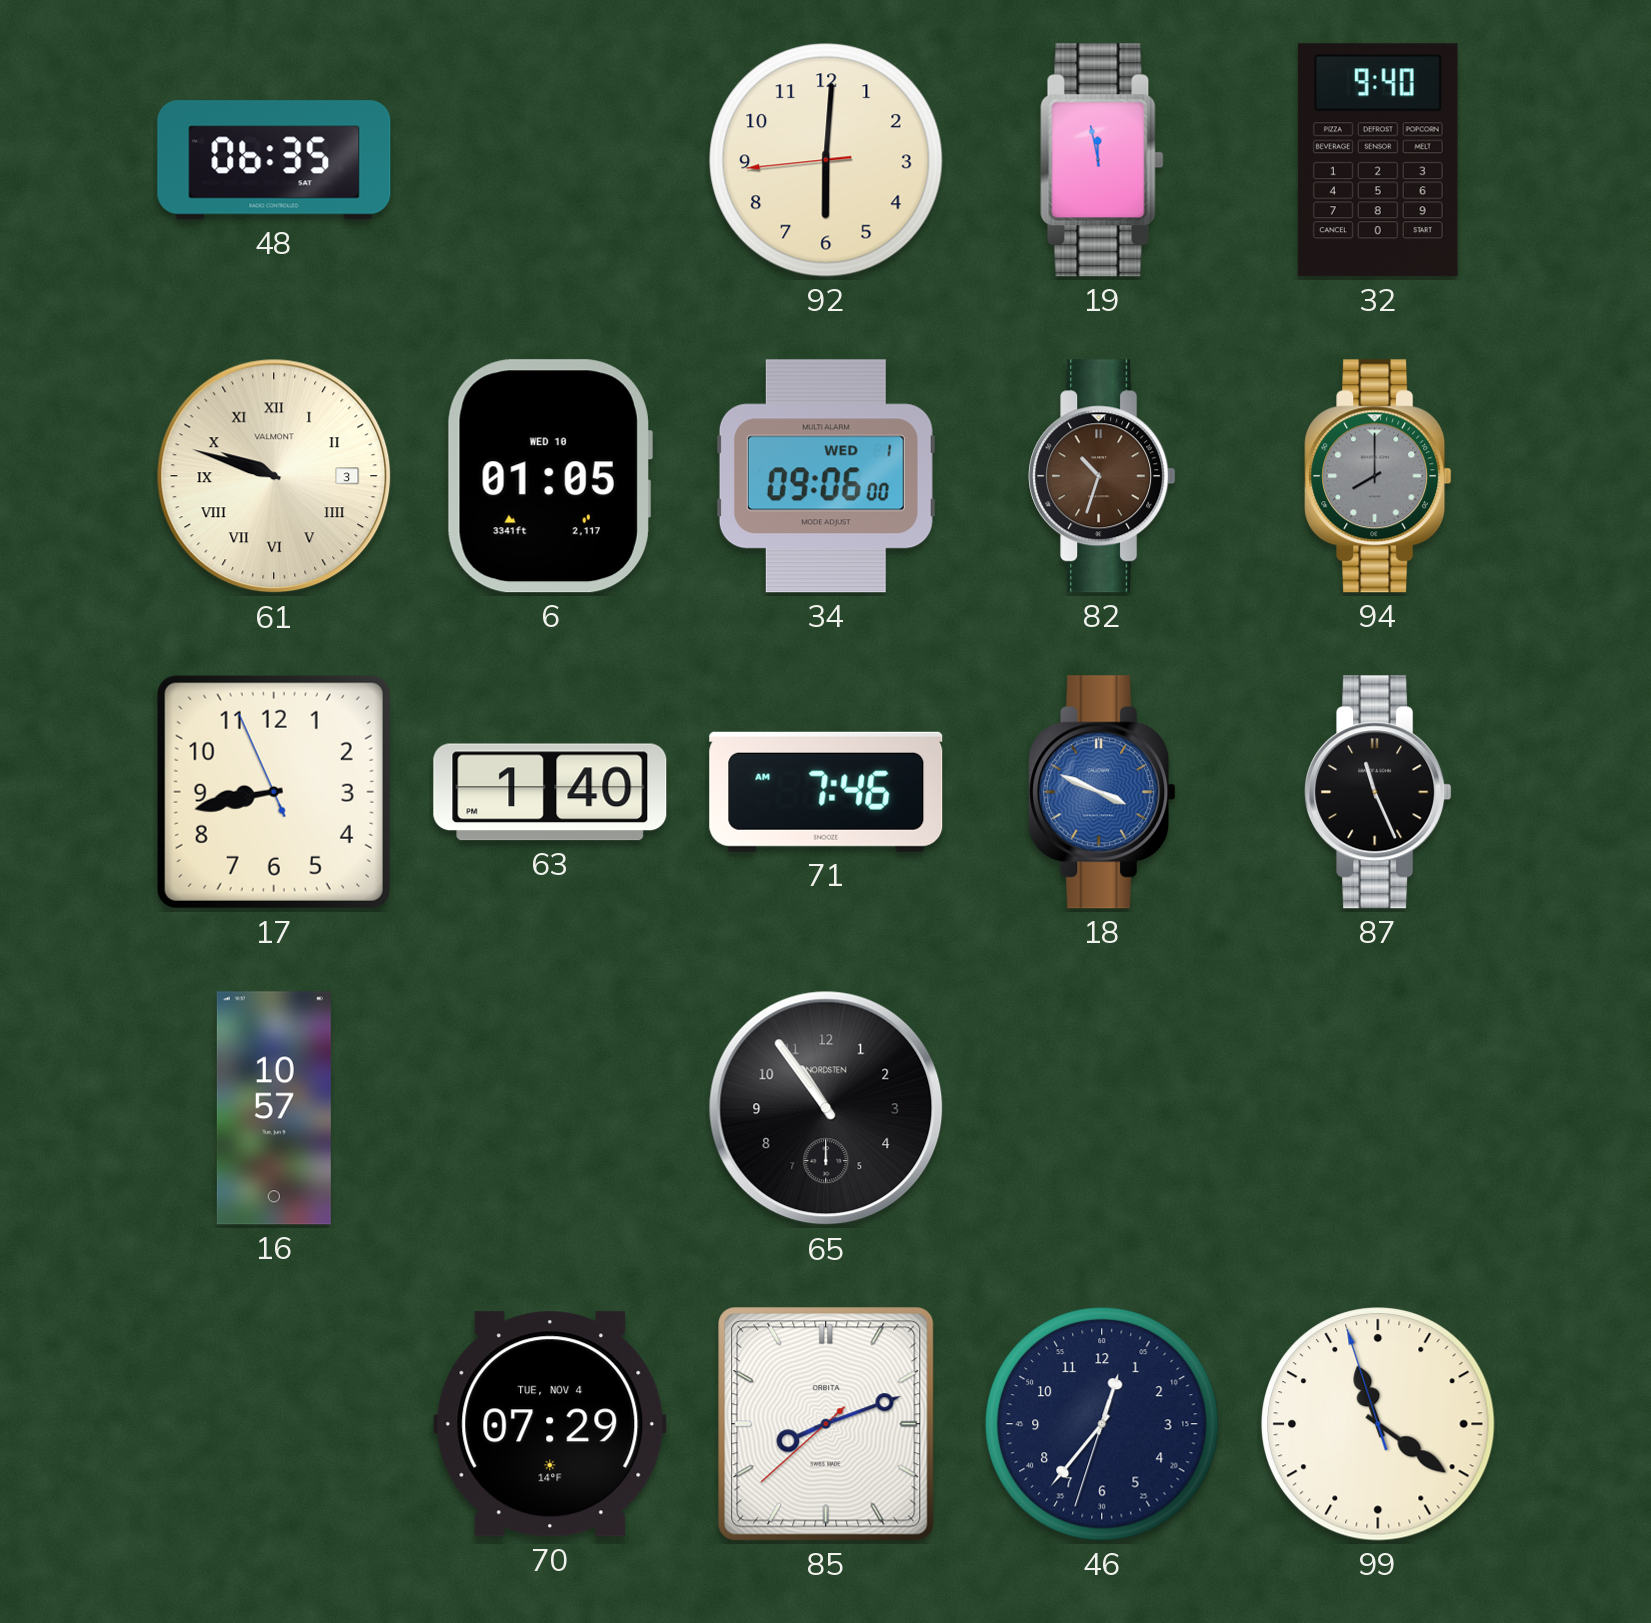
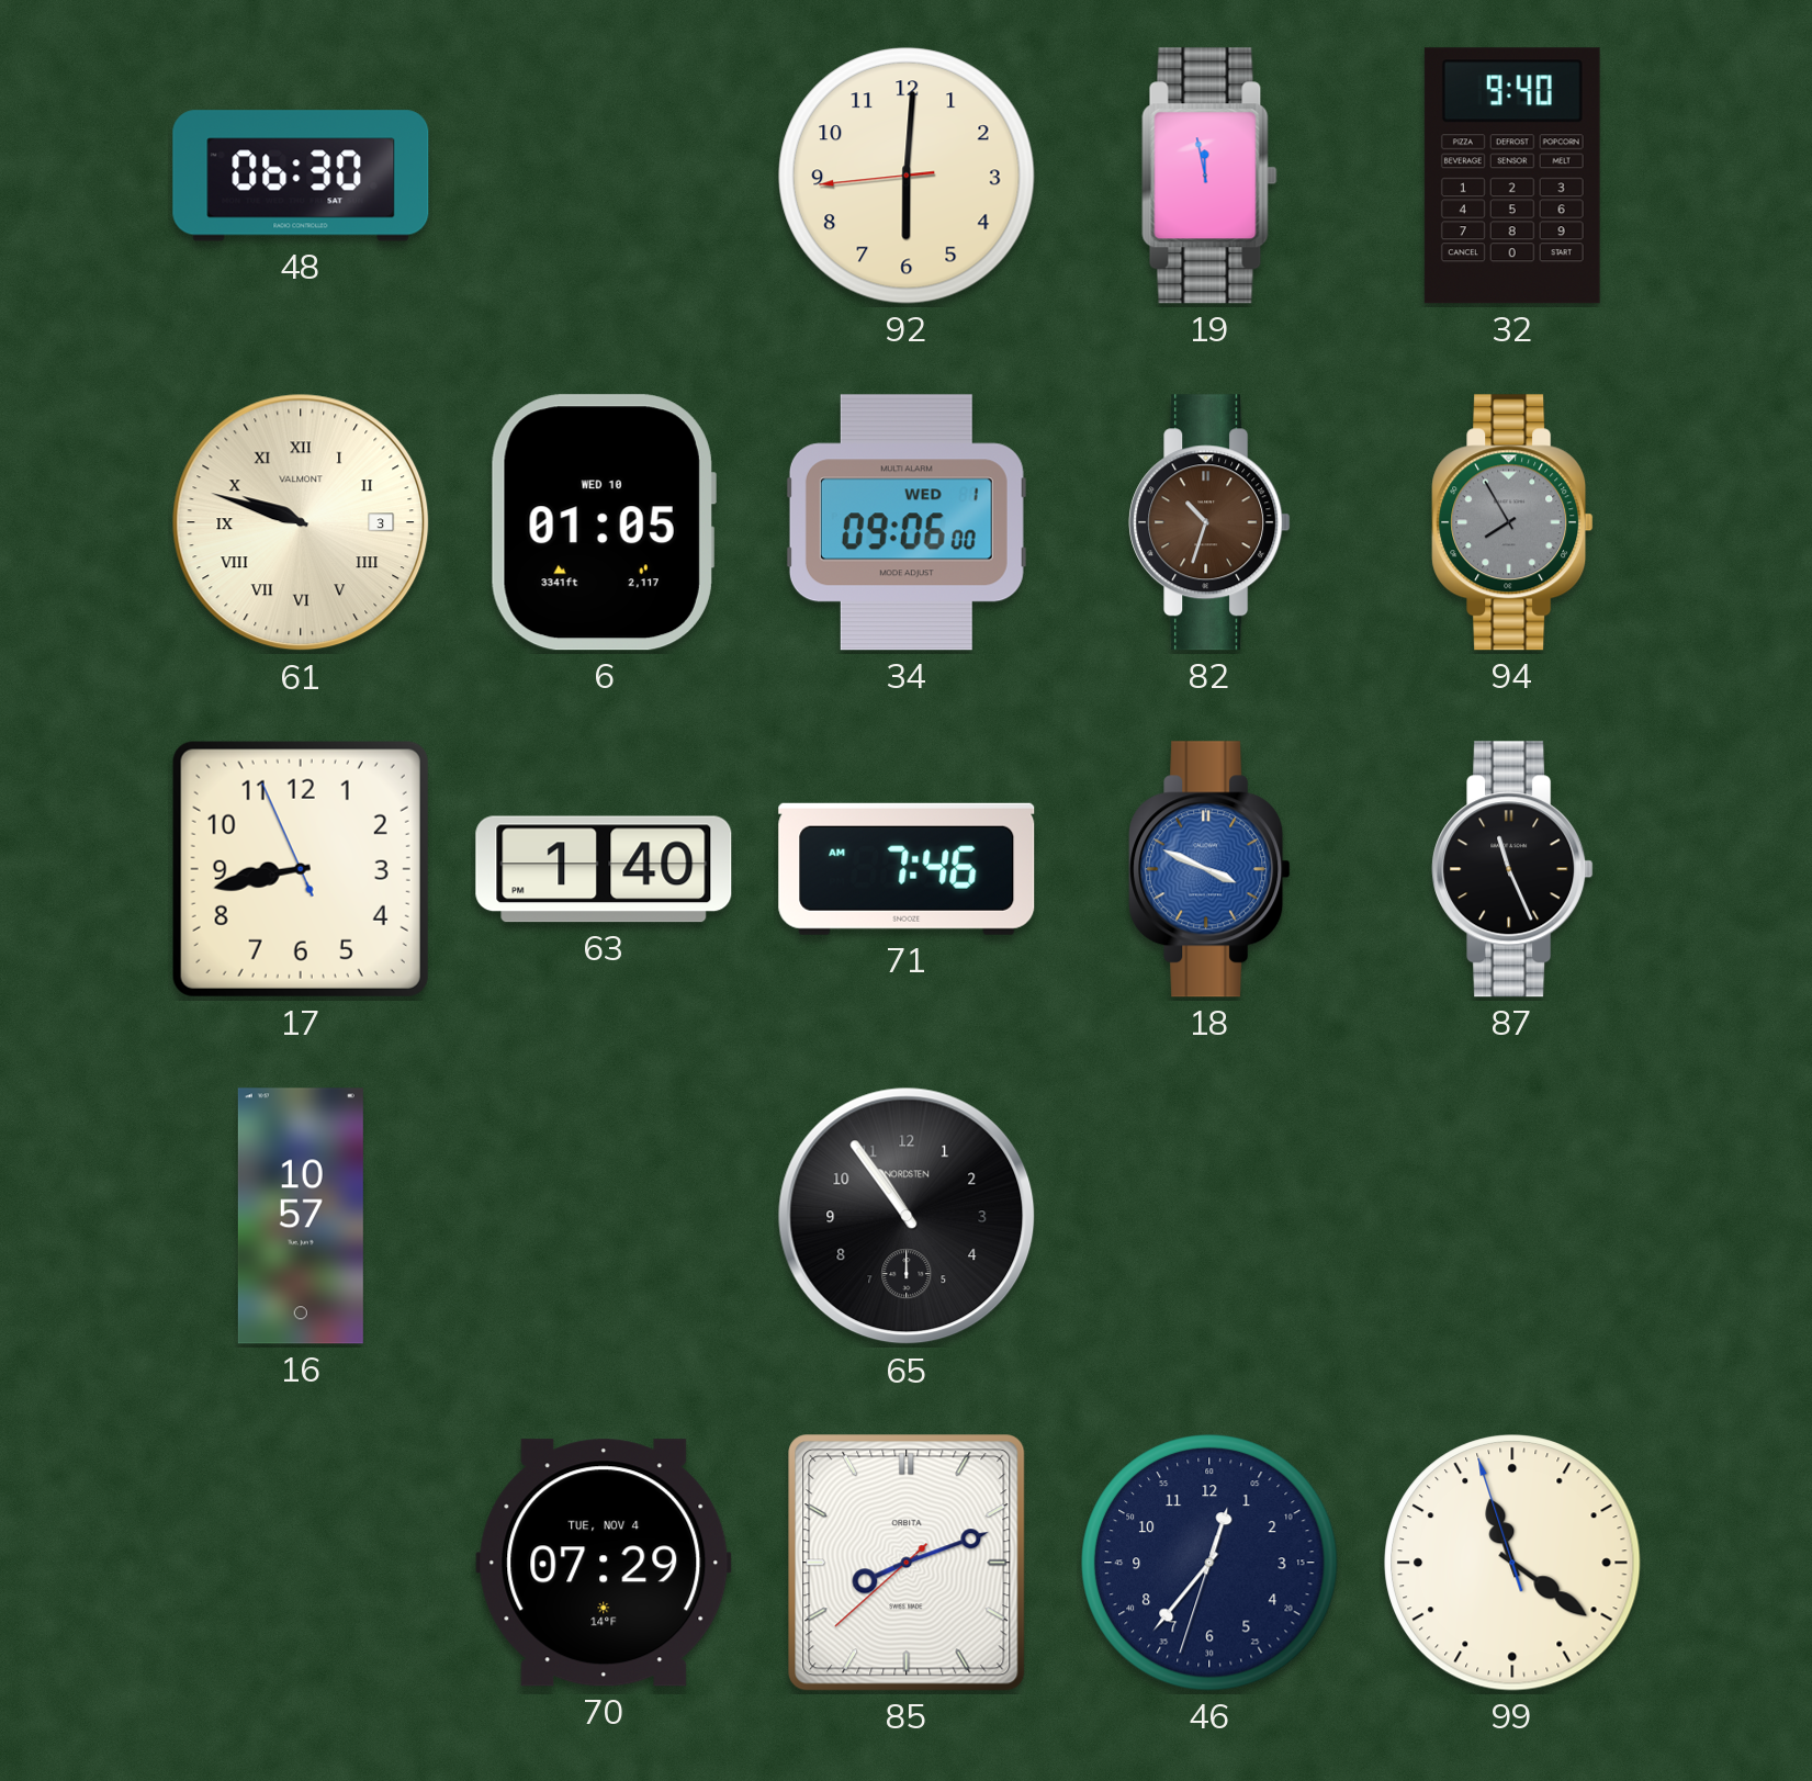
48: 06:35 -> 06:30
94: 8:00 -> 7:55
